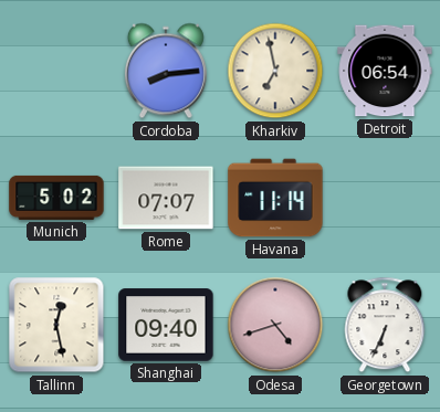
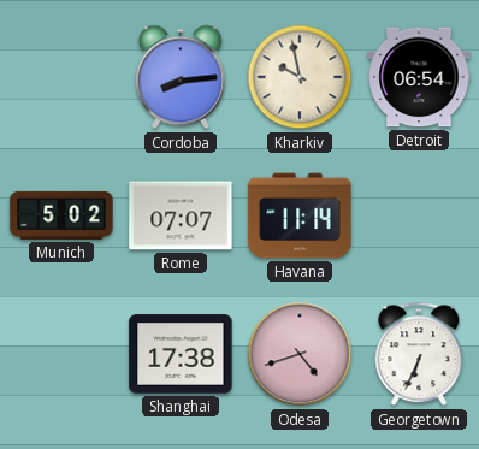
Kharkiv: 6:58 -> 9:58
Tallinn: 12:28 -> none
Shanghai: 09:40 -> 17:38
